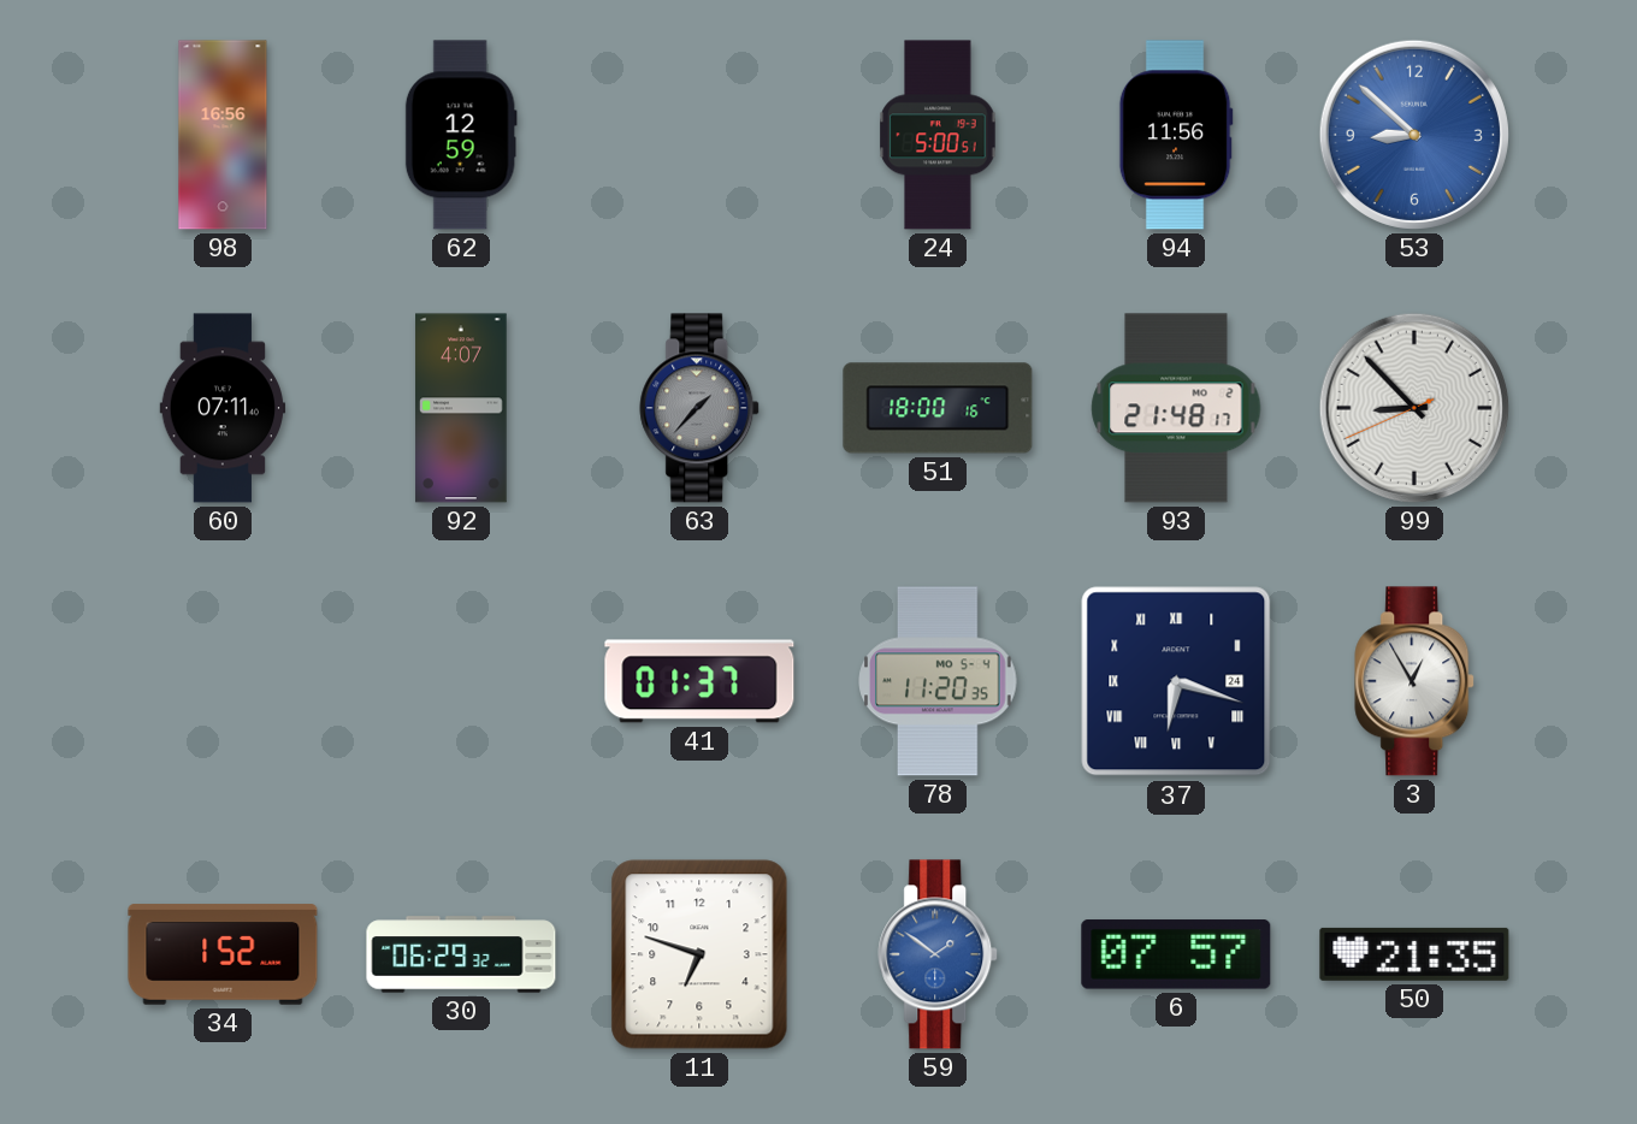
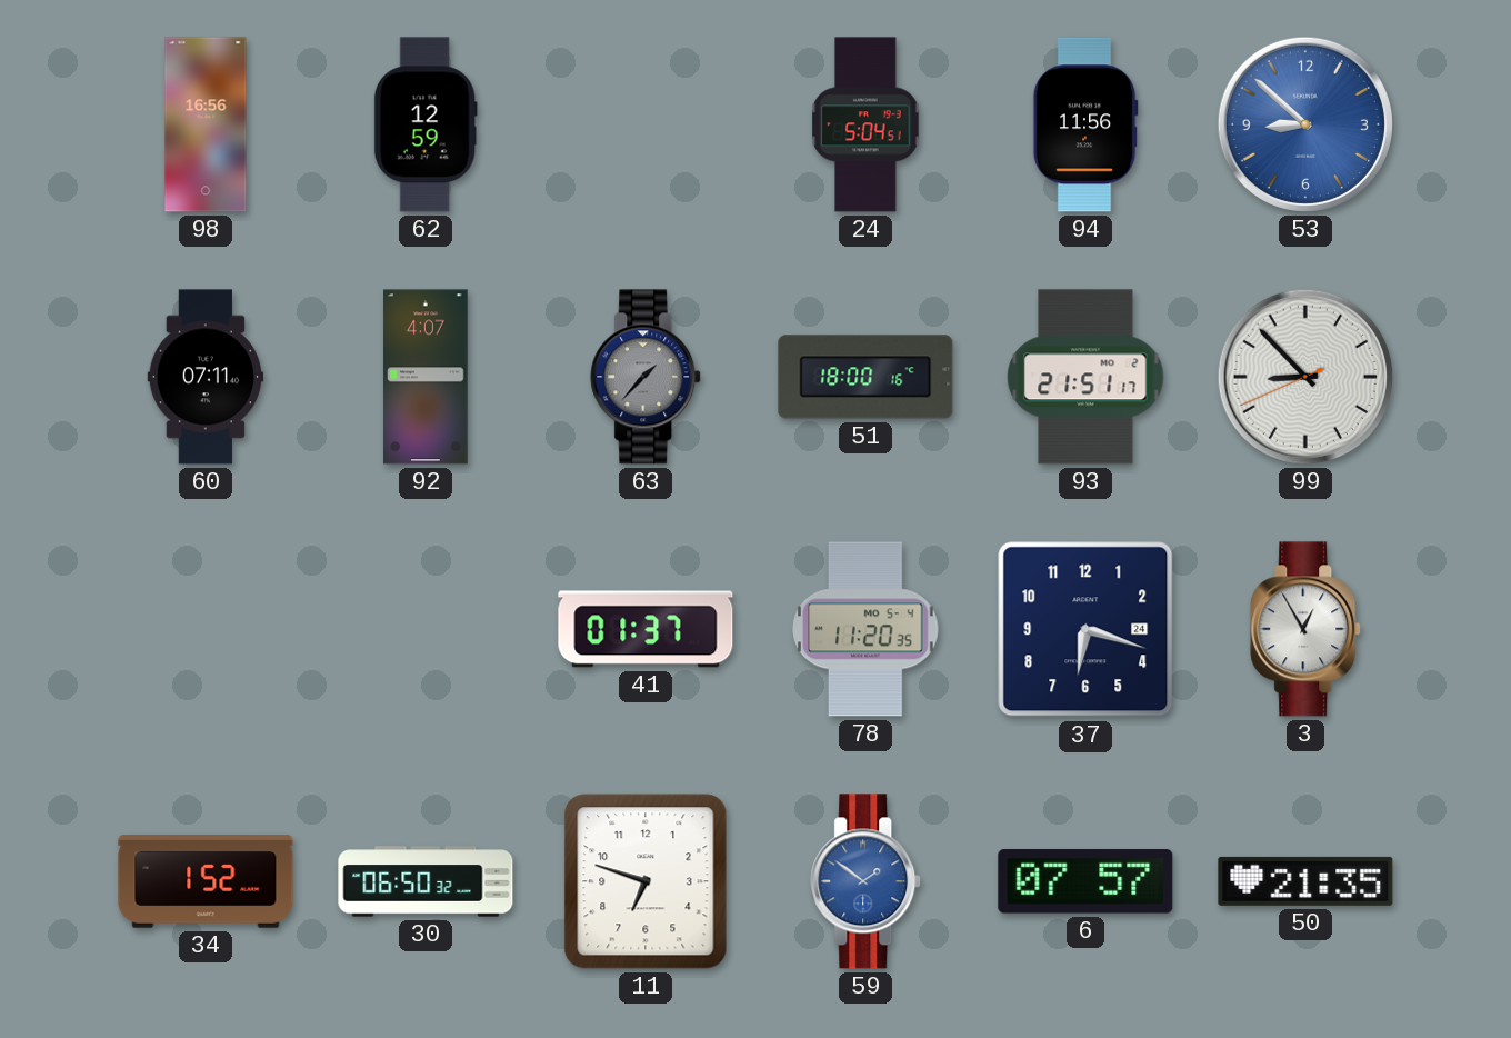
24: 5:00 -> 5:04
93: 21:48 -> 21:51
37 numerals: Roman -> Arabic
30: 06:29 -> 06:50
